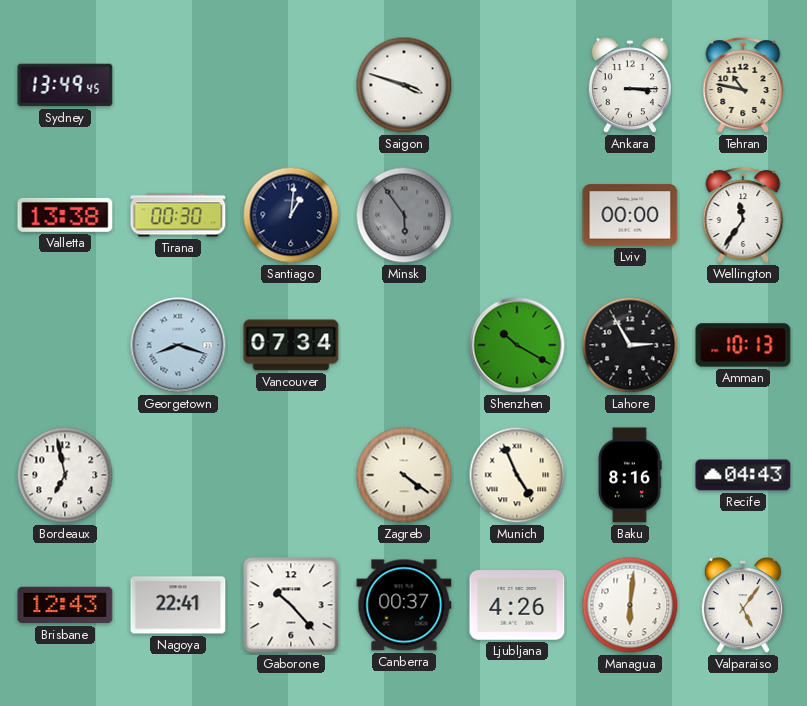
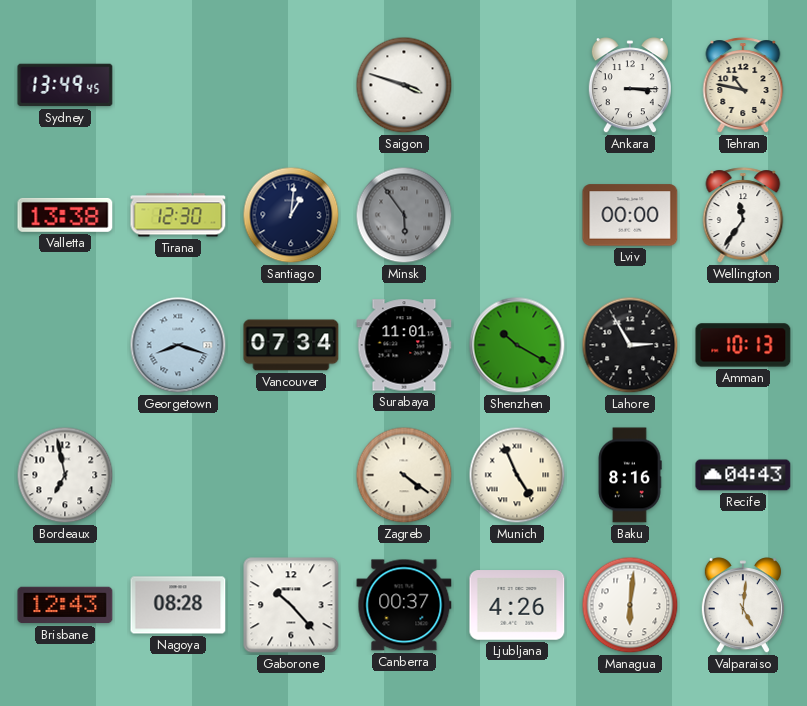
Tirana: 00:30 -> 12:30
Surabaya: none -> 11:01
Nagoya: 22:41 -> 08:28
Valparaiso: 5:06 -> 5:01
